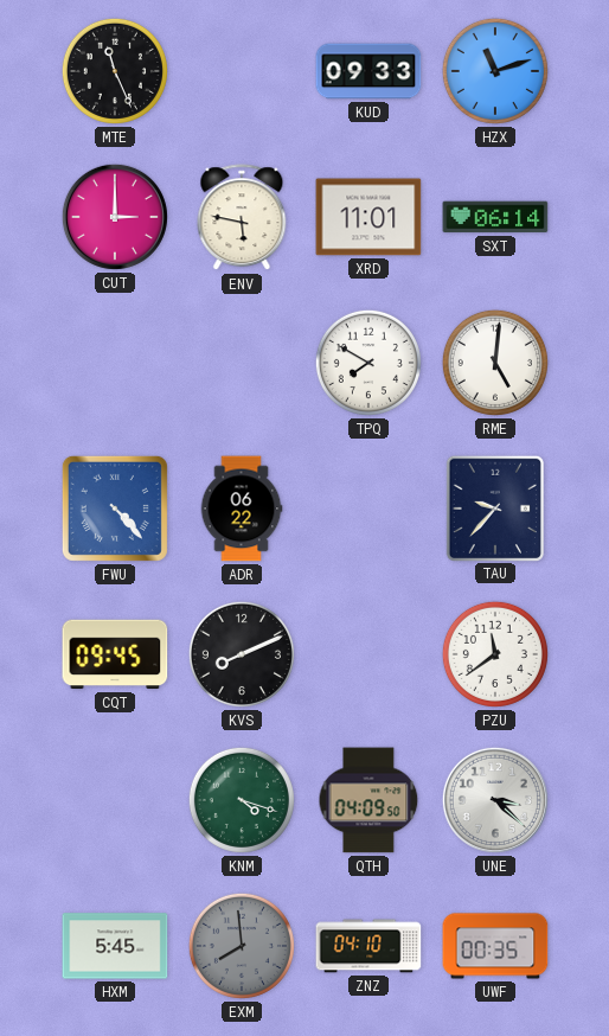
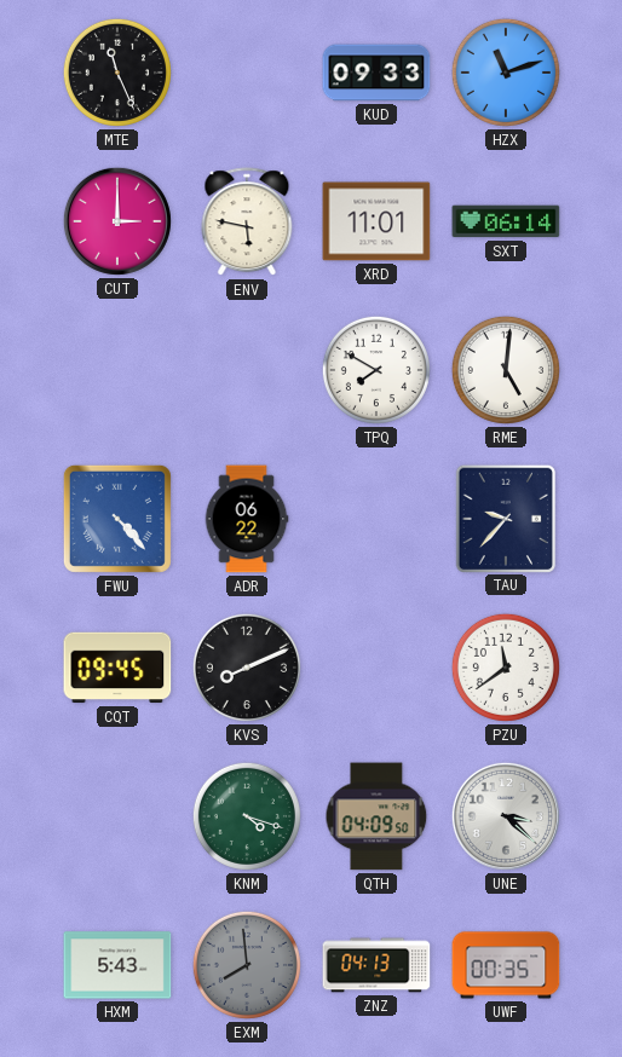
HXM: 5:45 -> 5:43
ZNZ: 04:10 -> 04:13
